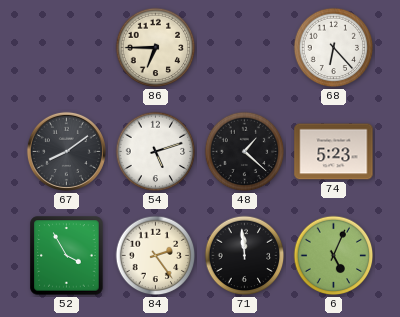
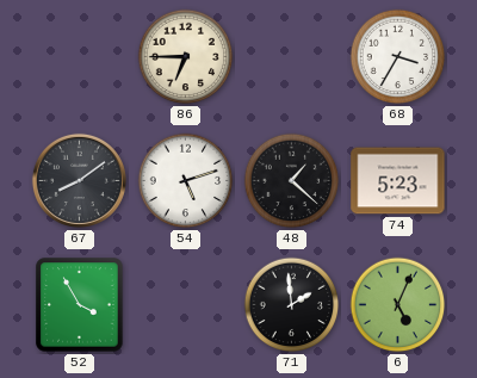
68: 6:23 -> 3:35
84: 2:24 -> none
71: 11:59 -> 1:59
